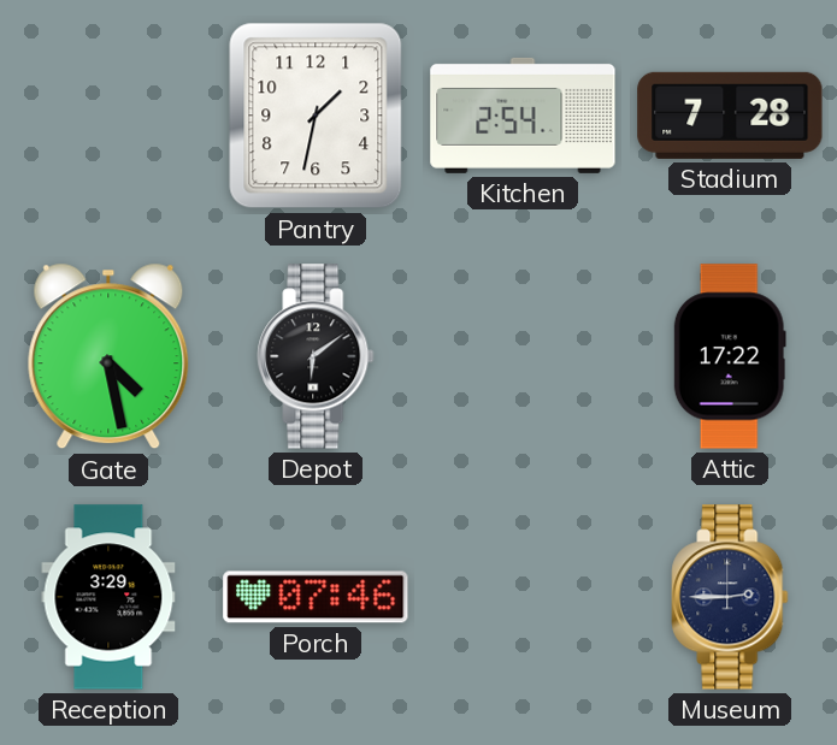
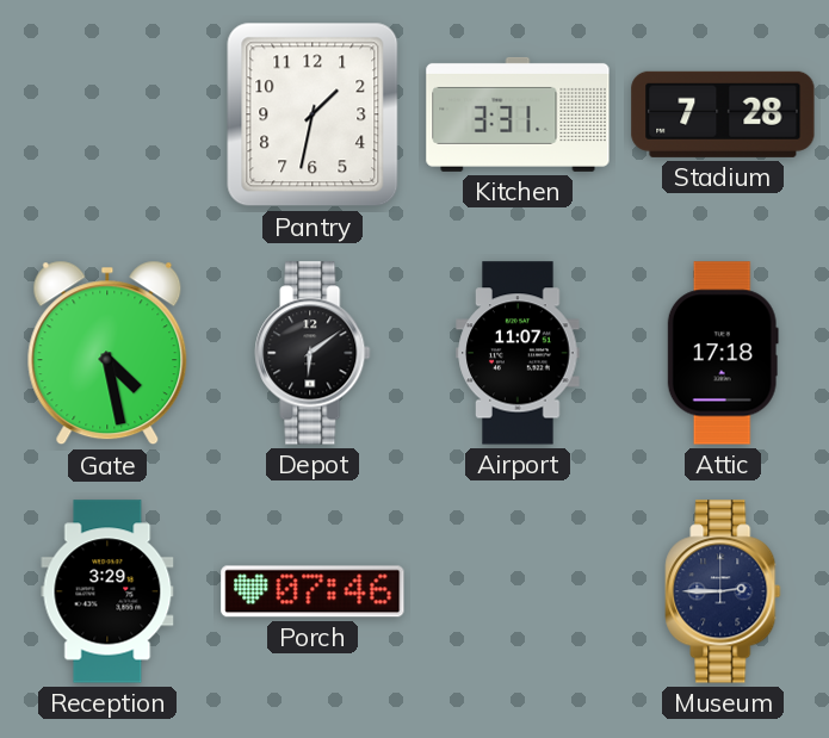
Kitchen: 2:54 -> 3:31
Airport: none -> 11:07
Attic: 17:22 -> 17:18
